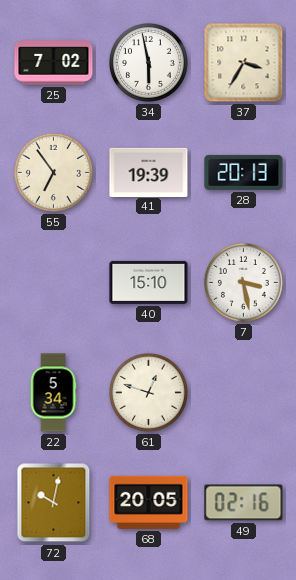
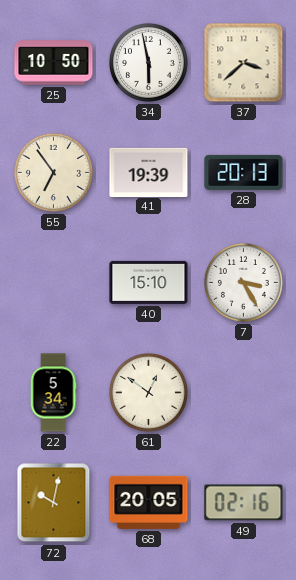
25: 7:02 -> 10:50
37: 3:35 -> 3:38
7: 3:28 -> 3:25
61: 12:48 -> 12:51
